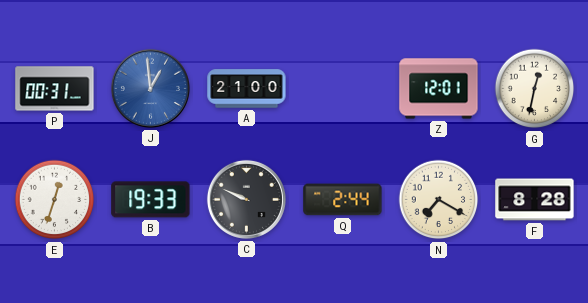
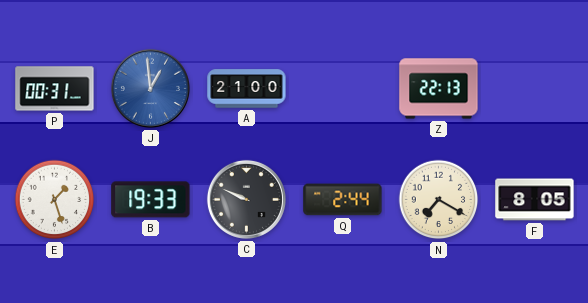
Z: 12:01 -> 22:13
G: 12:32 -> none
E: 12:33 -> 1:27
F: 8:28 -> 8:05
